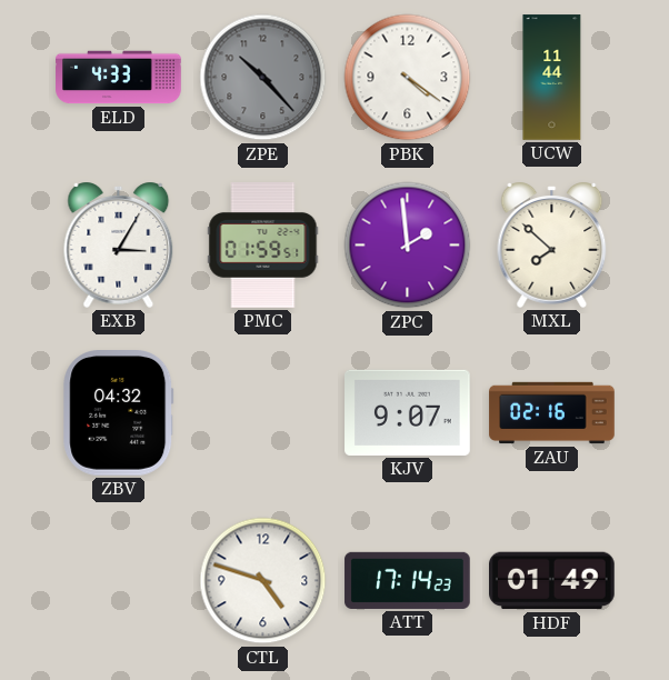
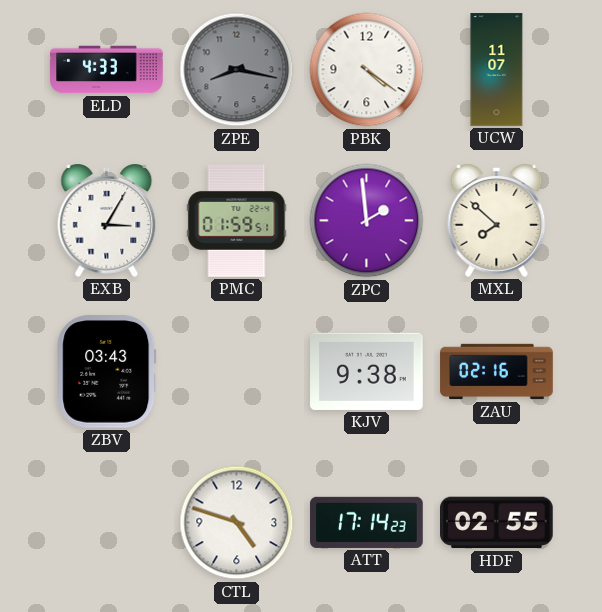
ZPE: 10:23 -> 8:17
UCW: 11:44 -> 11:07
ZBV: 04:32 -> 03:43
KJV: 9:07 -> 9:38
HDF: 01:49 -> 02:55
